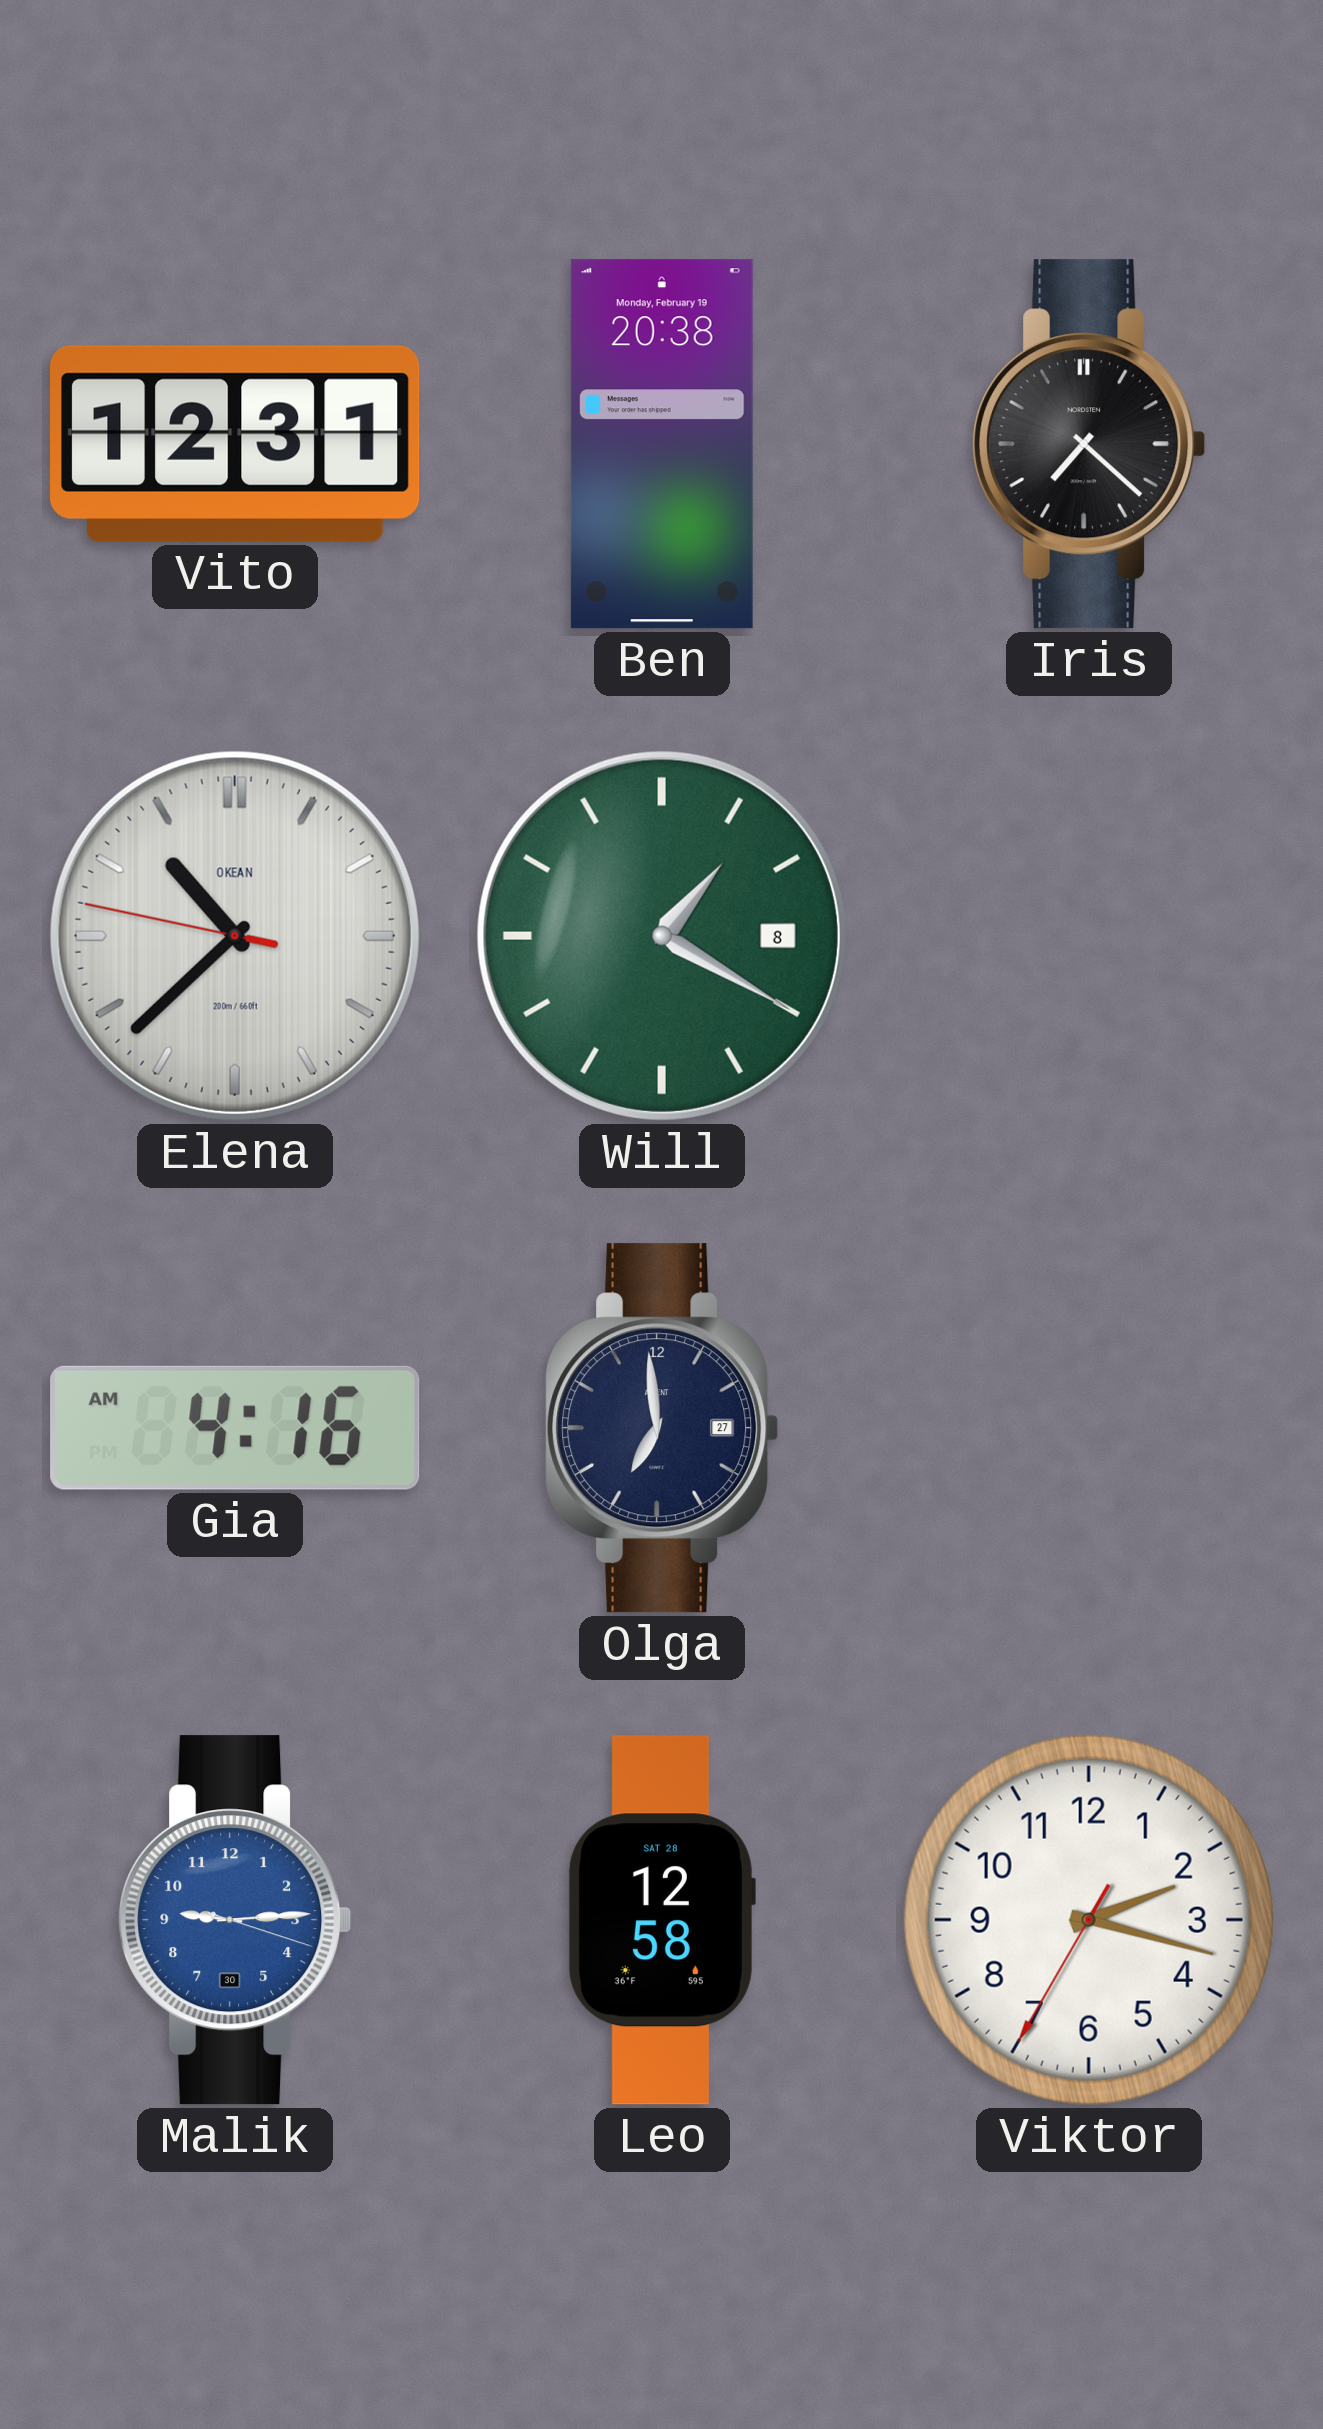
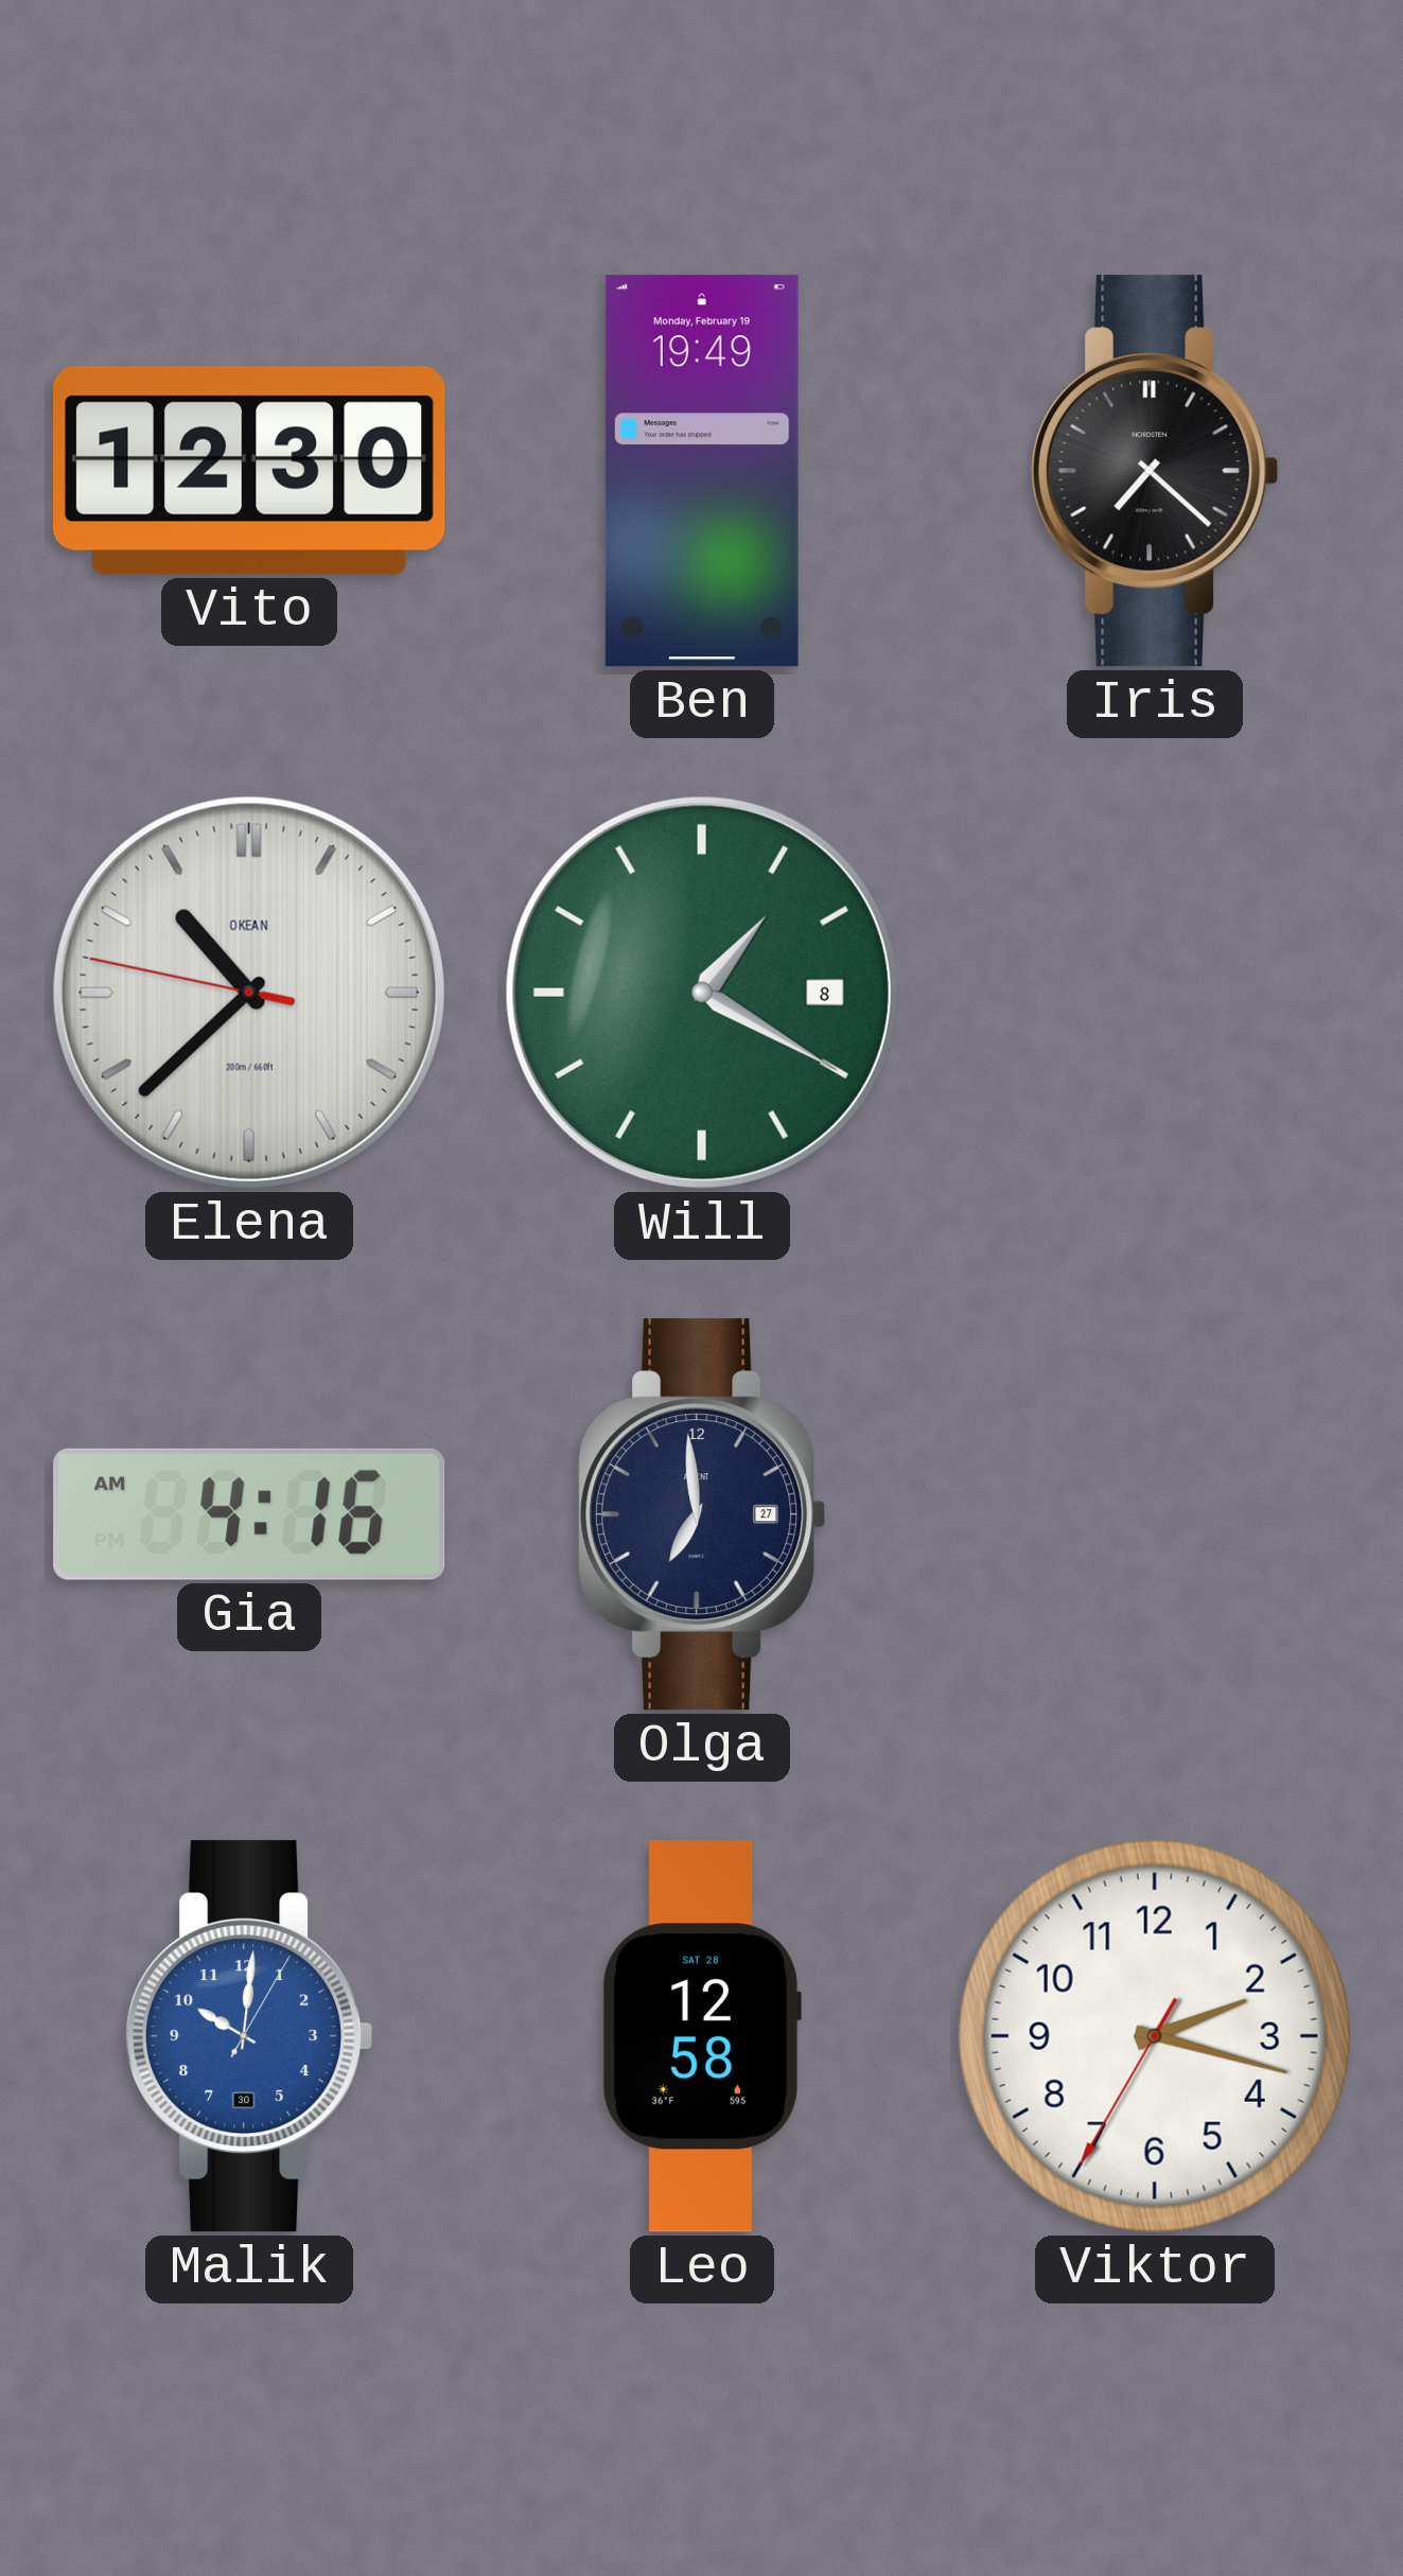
Vito: 12:31 -> 12:30
Ben: 20:38 -> 19:49
Malik: 9:14 -> 10:01
